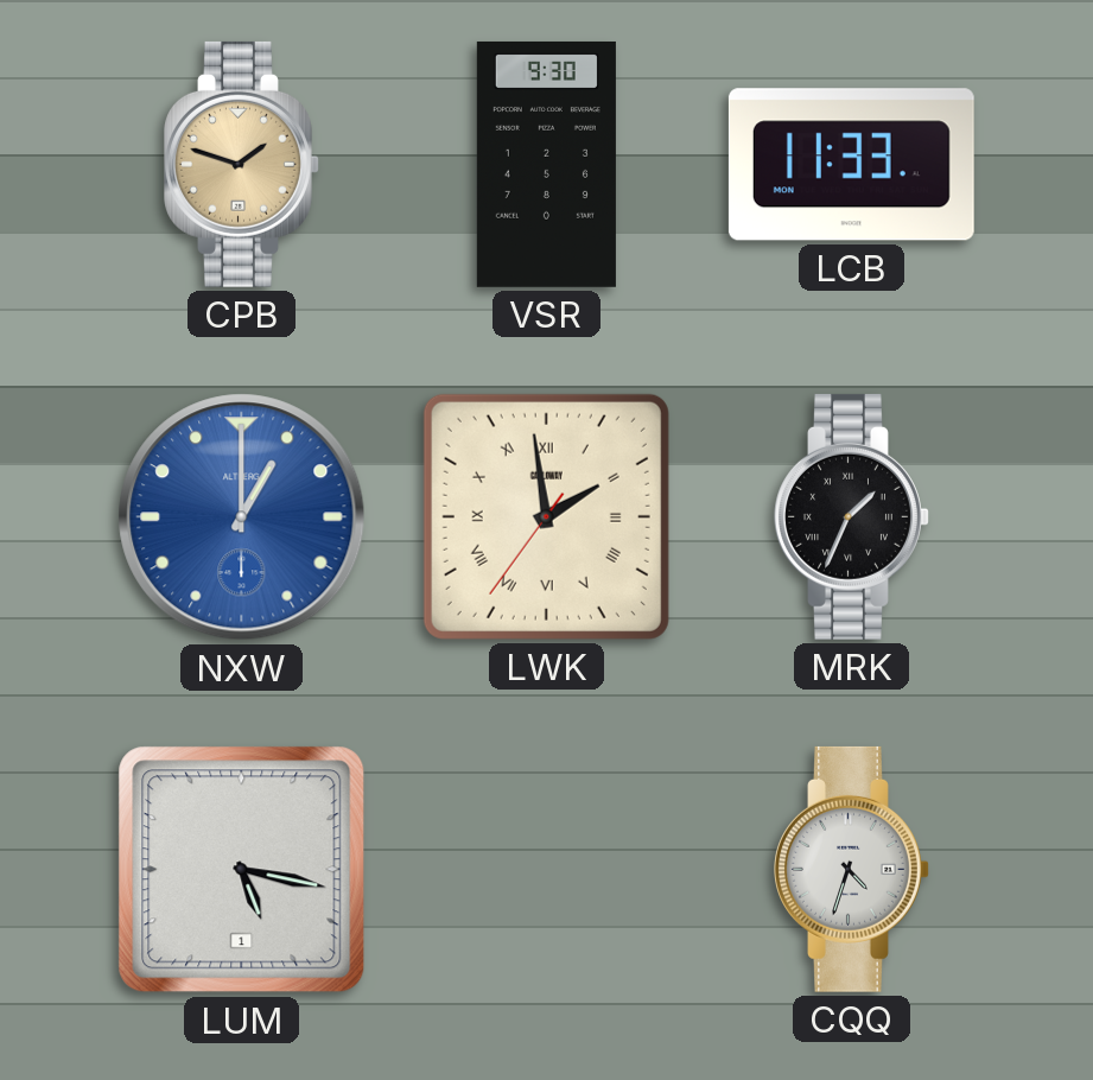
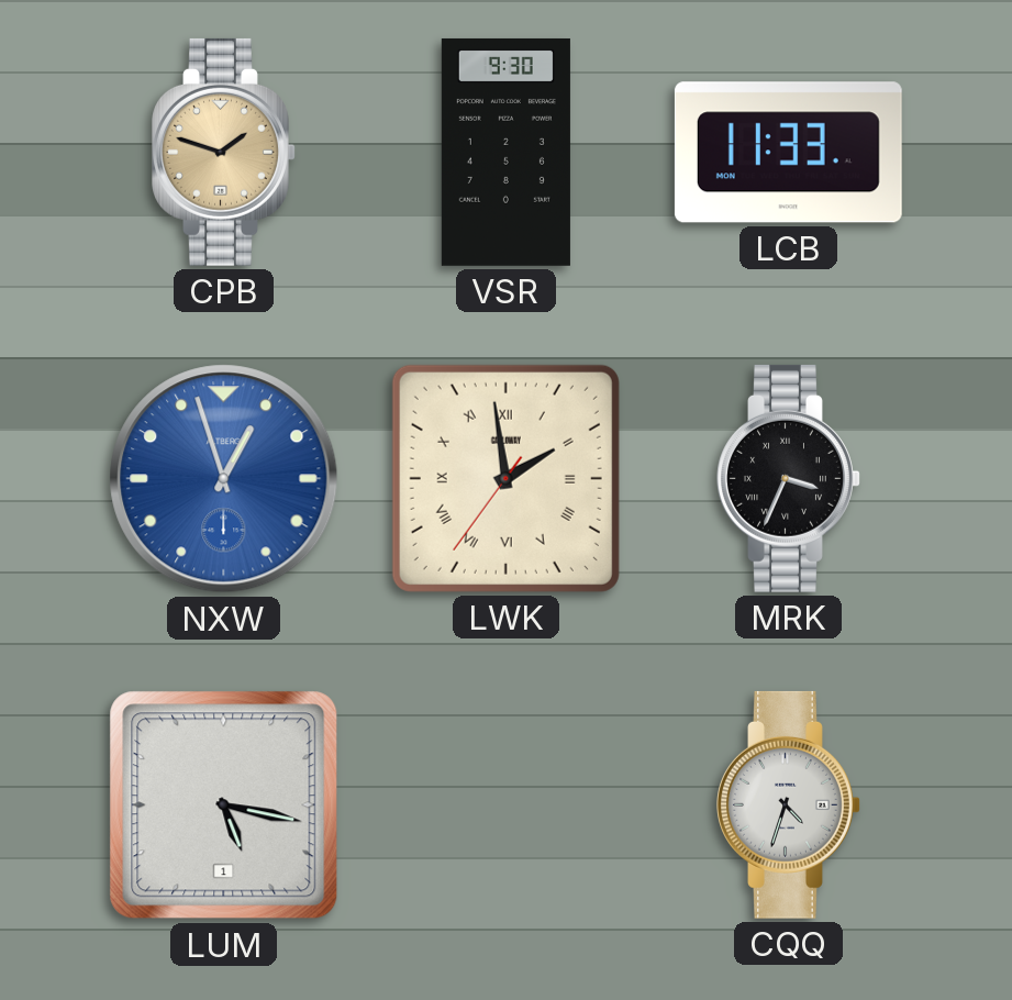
NXW: 1:00 -> 12:57
MRK: 1:34 -> 3:34
